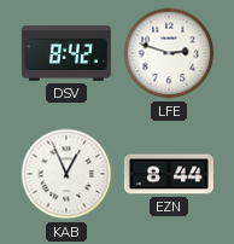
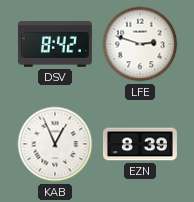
EZN: 8:44 -> 8:39
